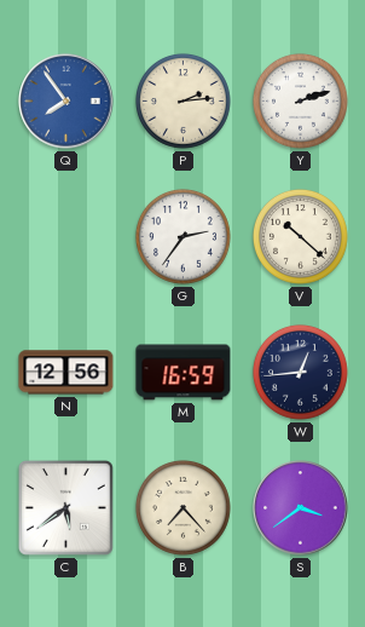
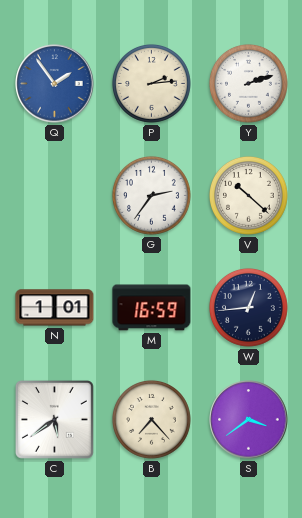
Q: 7:54 -> 1:54
N: 12:56 -> 1:01
